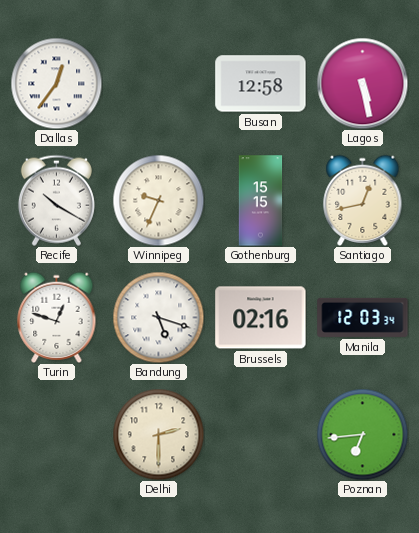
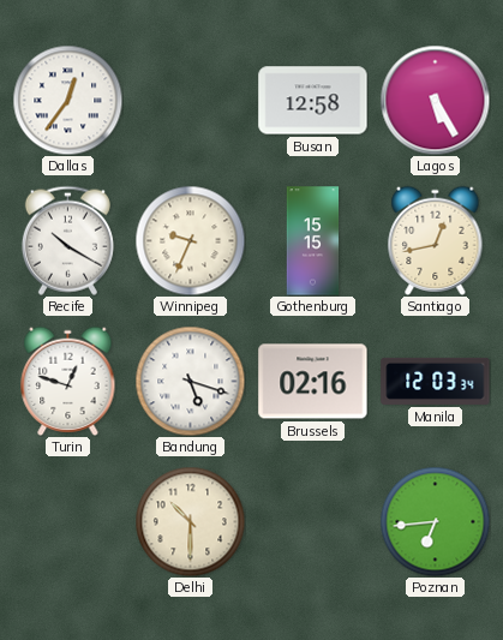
Lagos: 5:28 -> 5:25
Delhi: 2:30 -> 10:30
